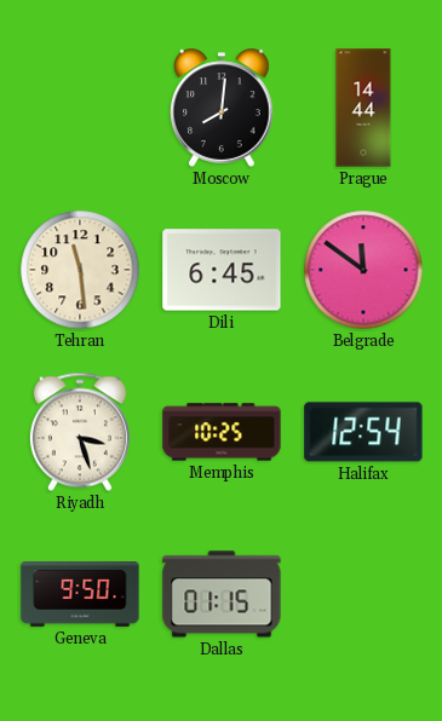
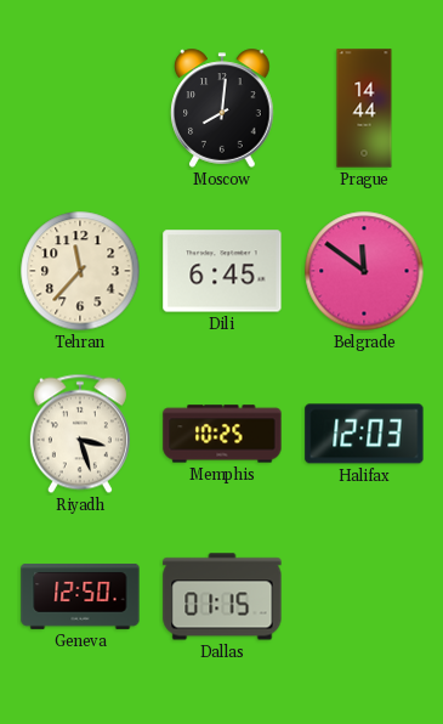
Tehran: 11:29 -> 11:37
Halifax: 12:54 -> 12:03
Geneva: 9:50 -> 12:50
